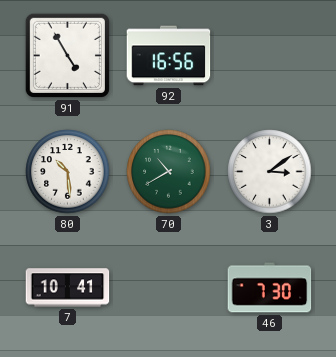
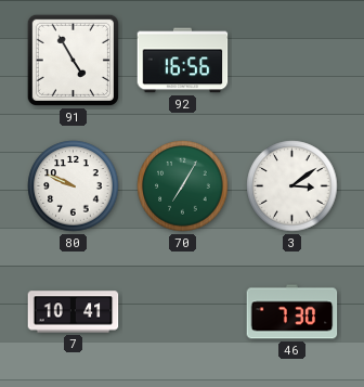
80: 10:29 -> 9:49
70: 10:40 -> 7:05
